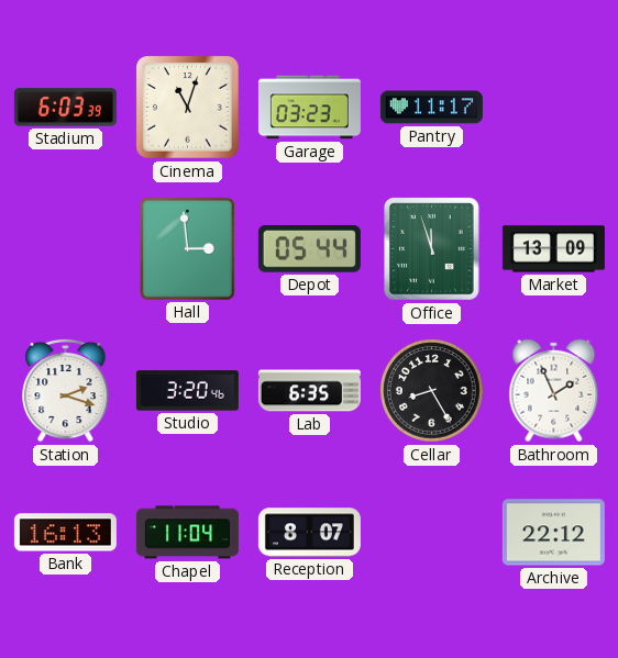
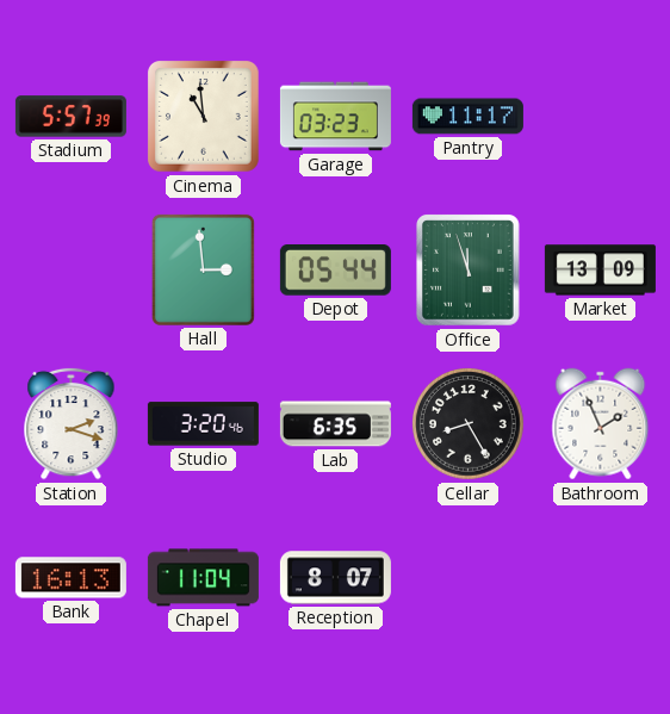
Stadium: 6:03 -> 5:57
Cinema: 11:03 -> 10:59
Archive: 22:12 -> none
